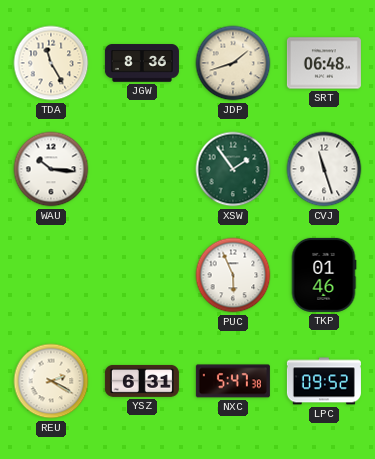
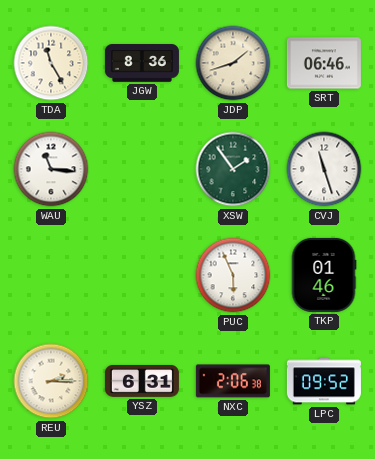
SRT: 06:48 -> 06:46
WAU: 10:16 -> 11:16
REU: 2:20 -> 2:15
NXC: 5:47 -> 2:06
